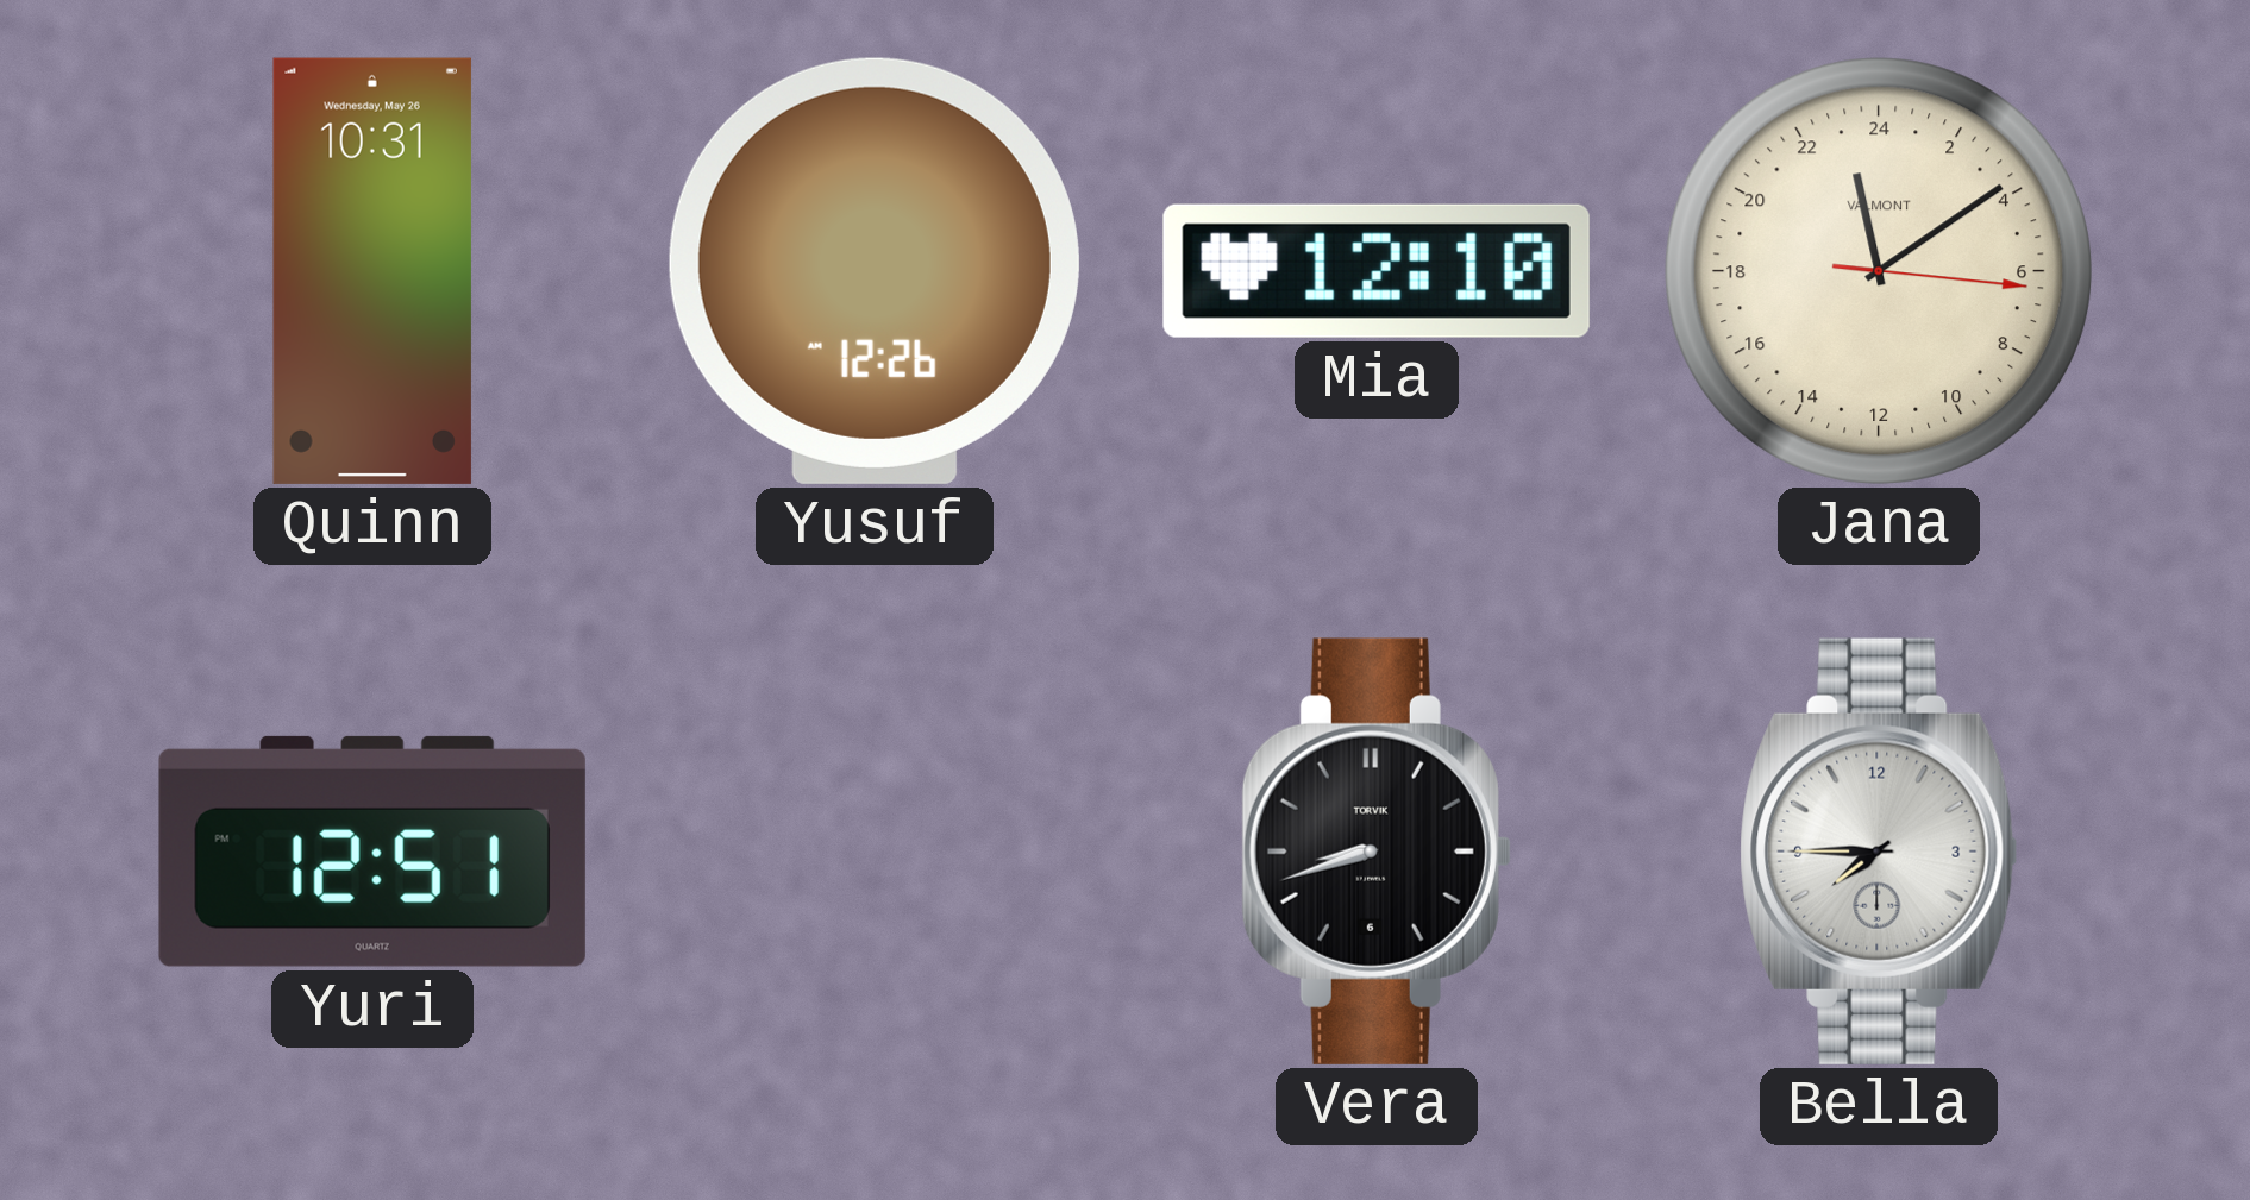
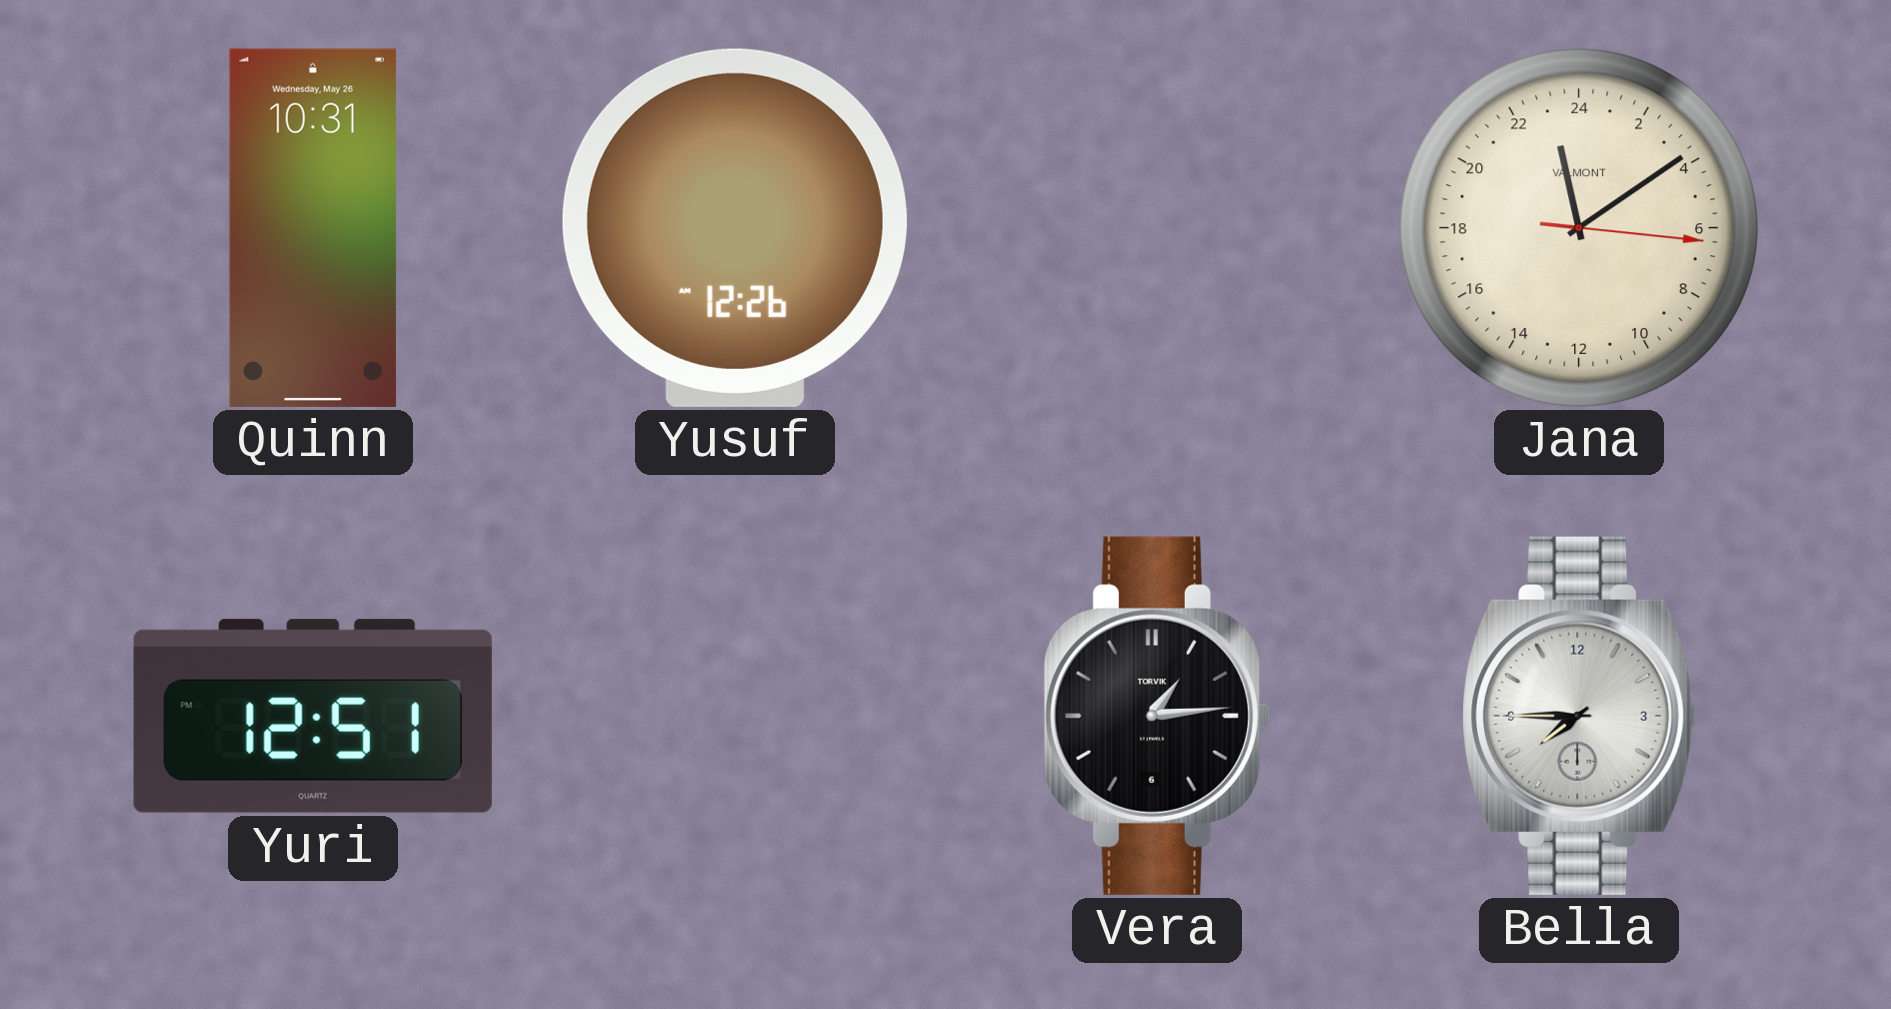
Mia: 12:10 -> none
Vera: 8:42 -> 1:14
